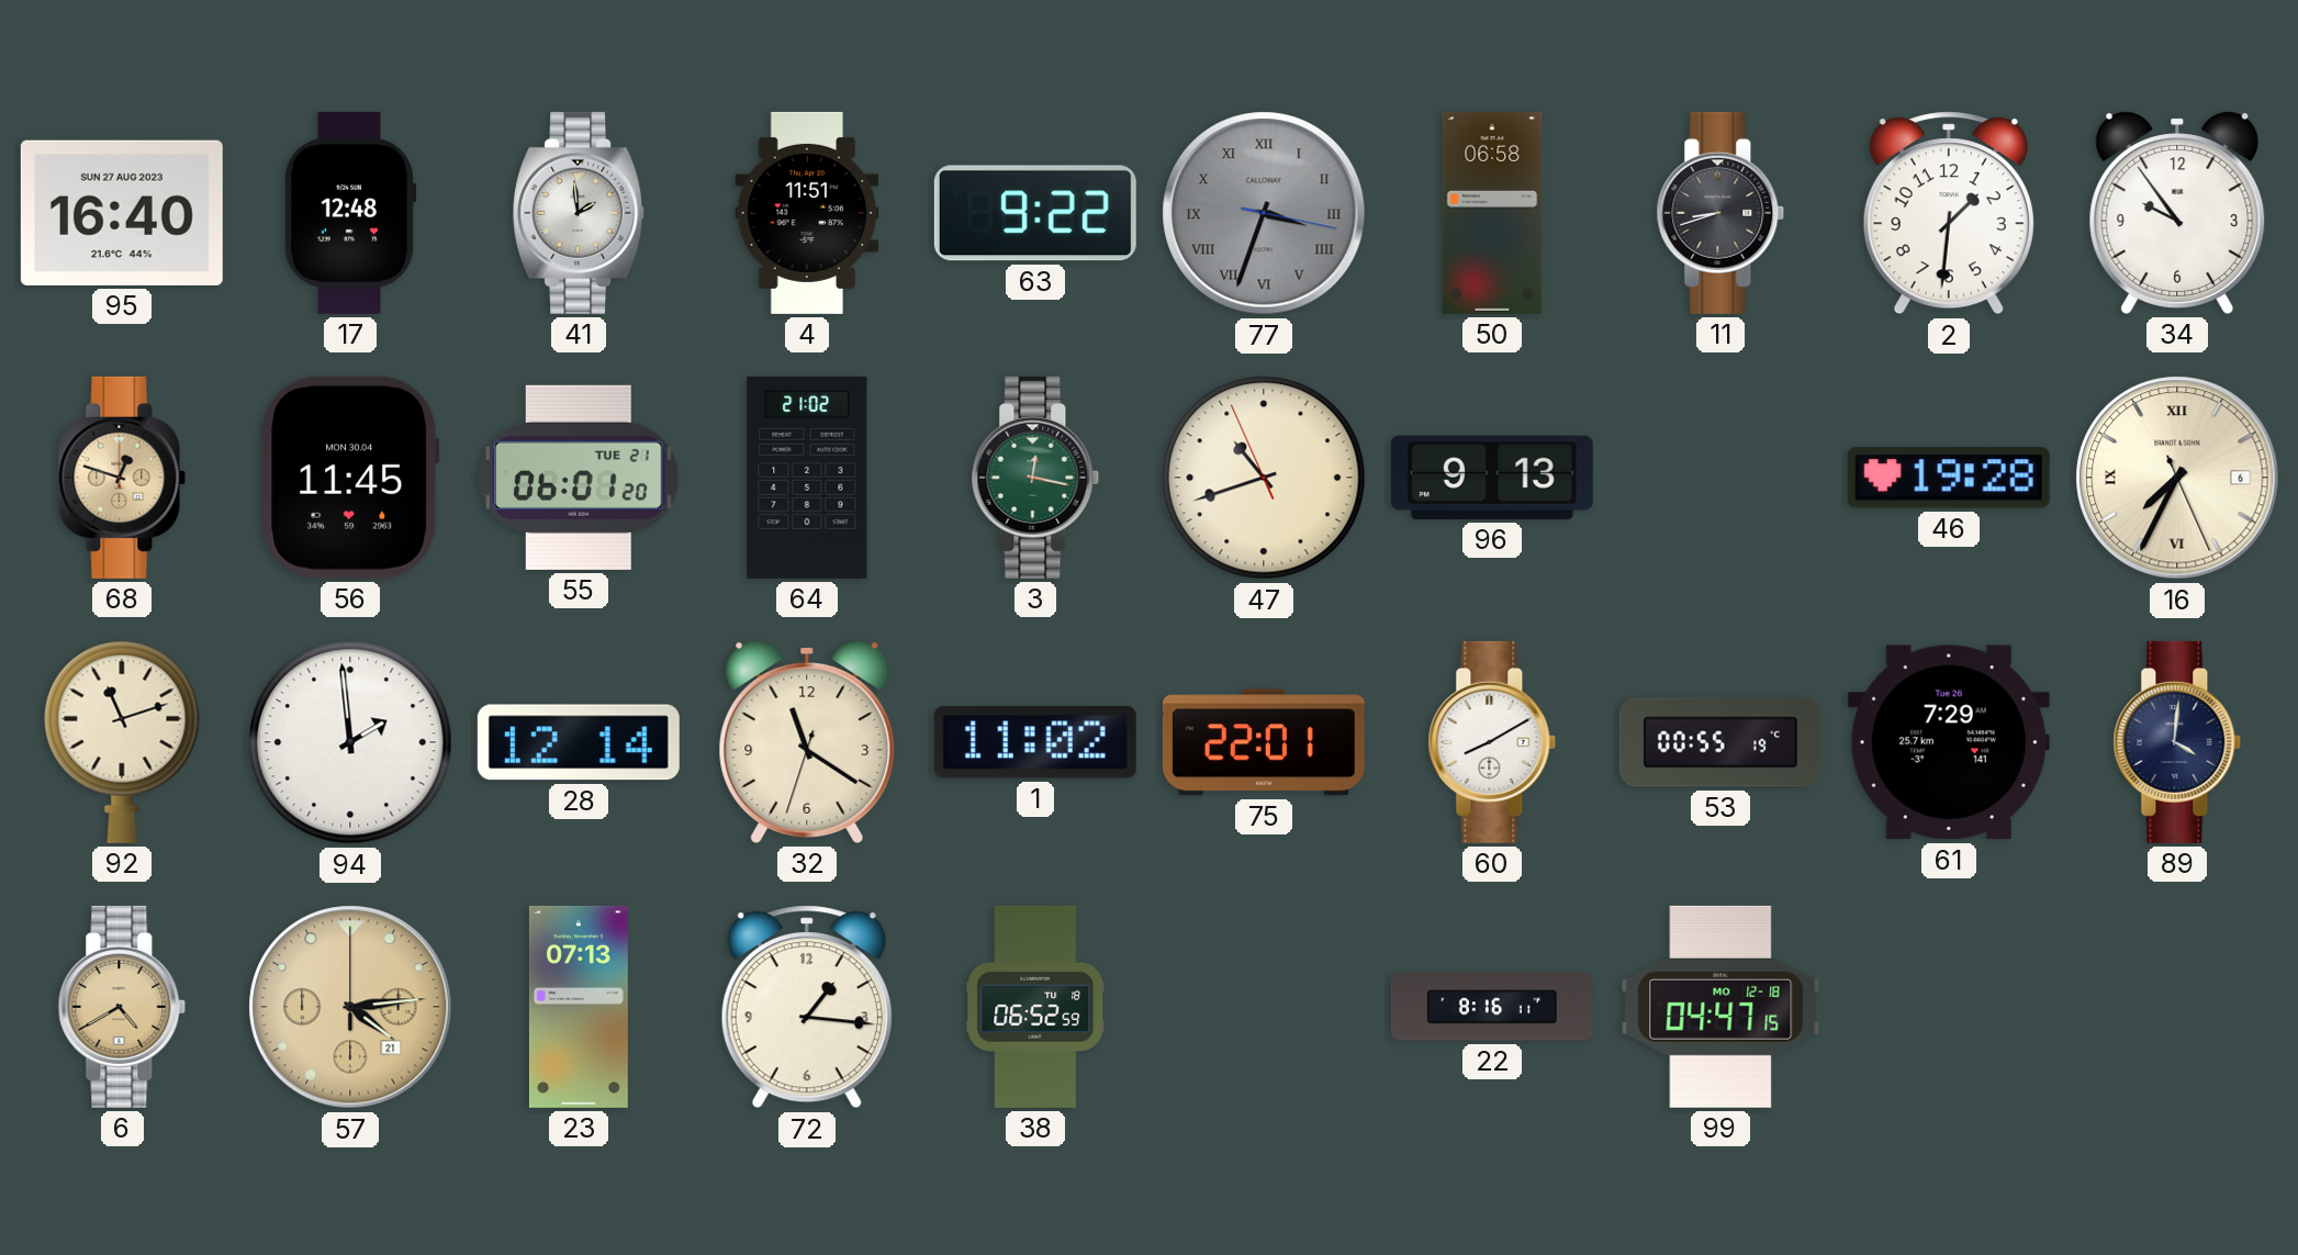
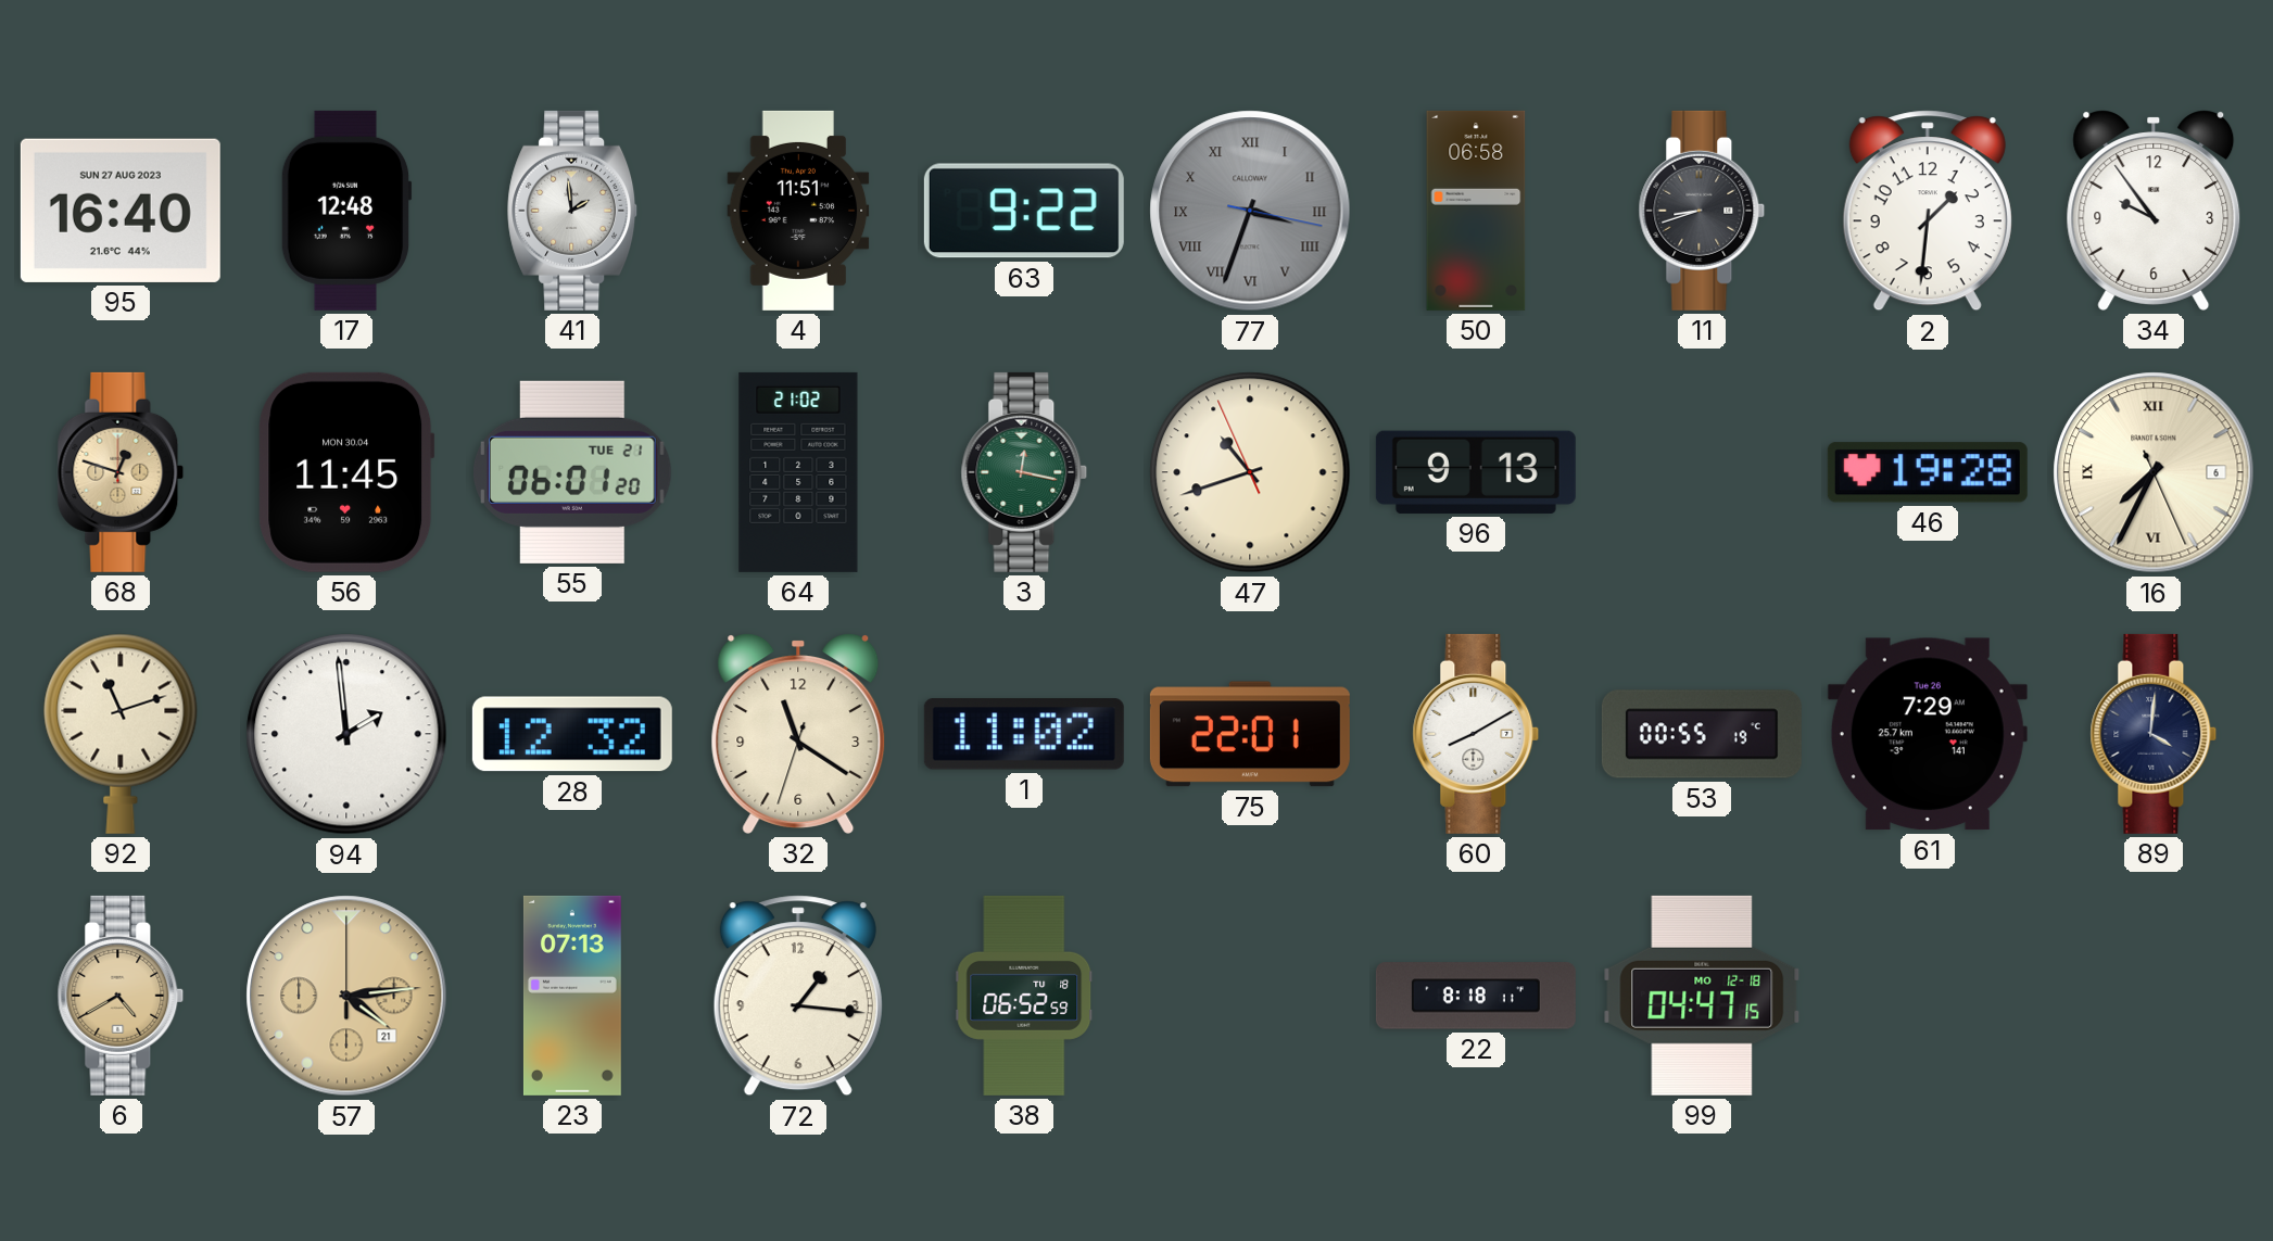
28: 12:14 -> 12:32
22: 8:16 -> 8:18
